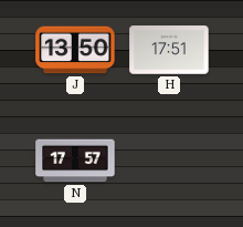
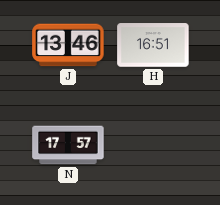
J: 13:50 -> 13:46
H: 17:51 -> 16:51
